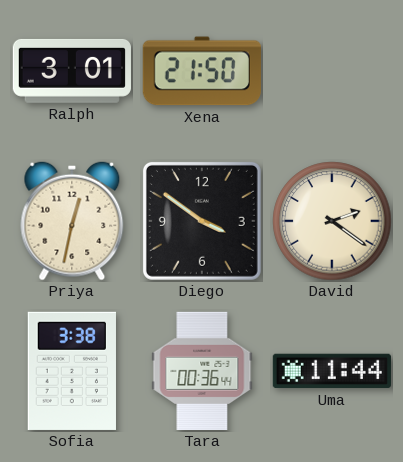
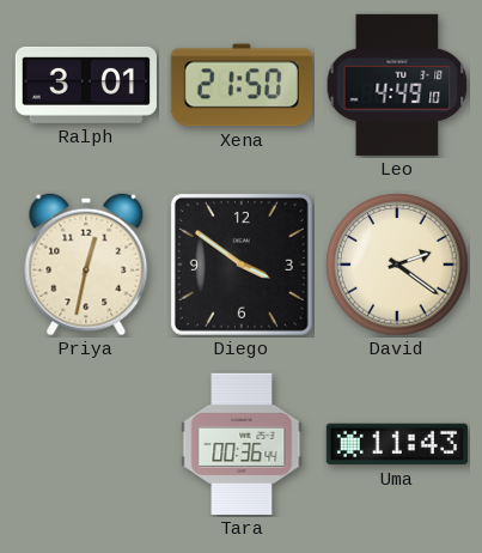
Leo: none -> 4:49
Sofia: 3:38 -> none
Uma: 11:44 -> 11:43
